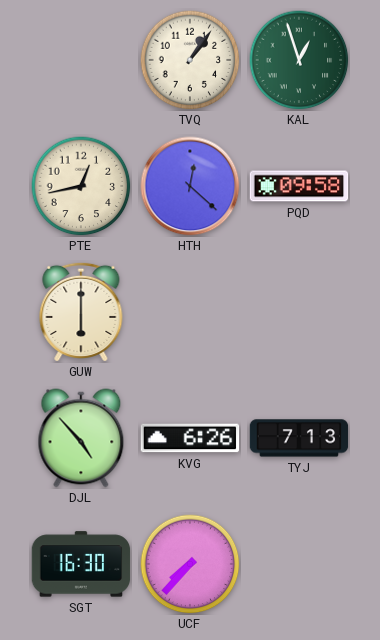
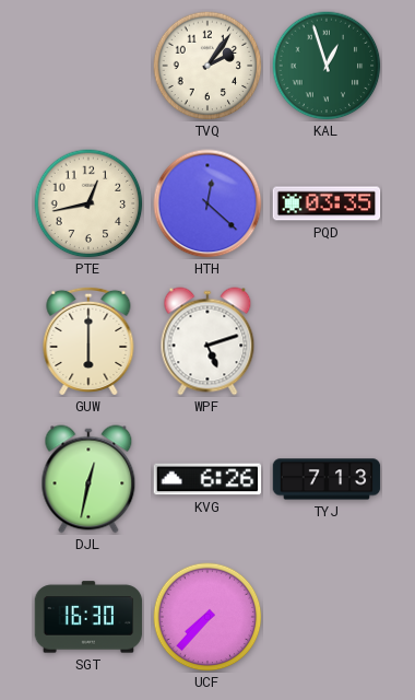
TVQ: 1:06 -> 2:06
PQD: 09:58 -> 03:35
WPF: none -> 5:12
DJL: 4:53 -> 12:32
